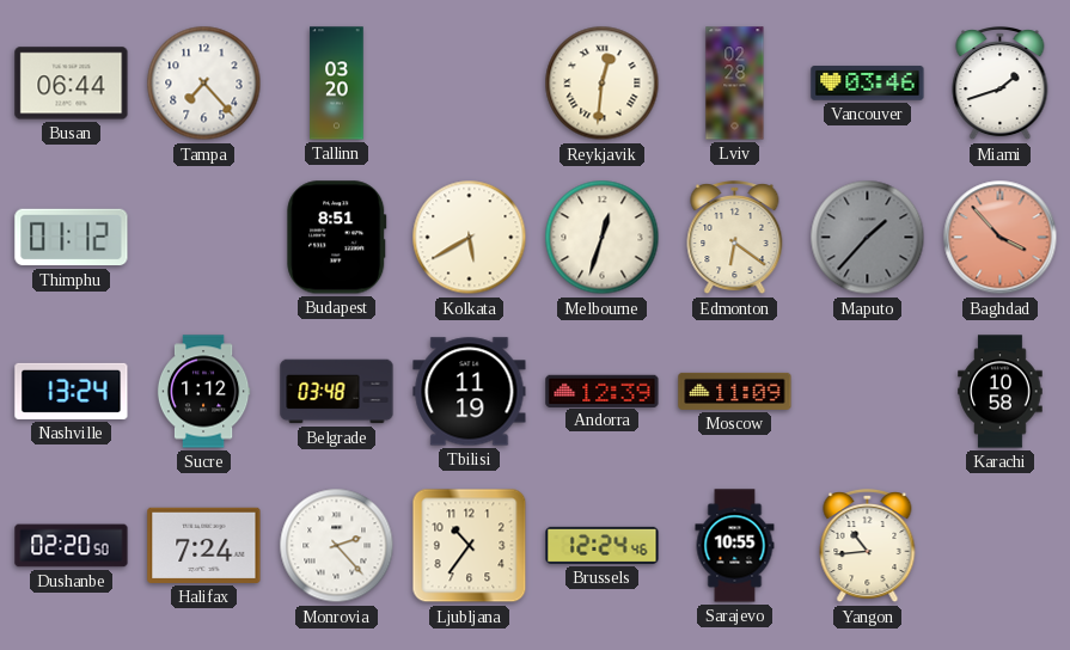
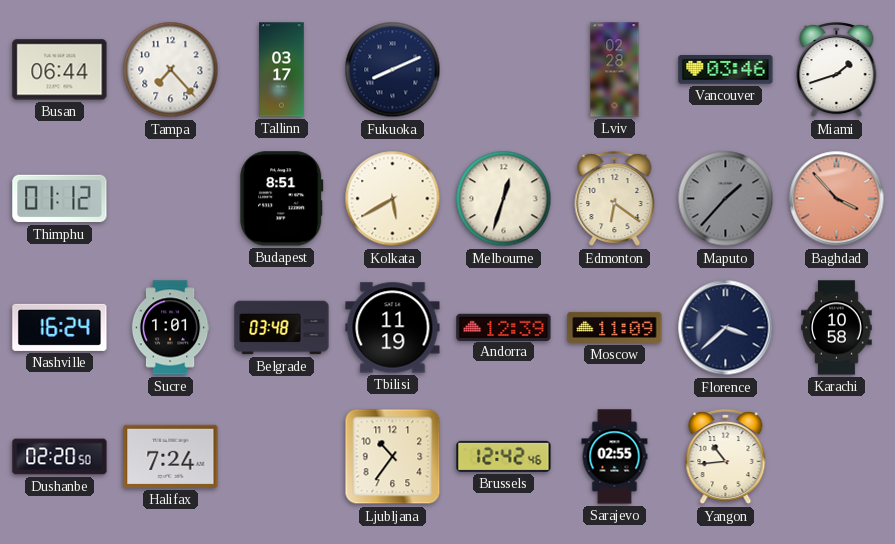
Tallinn: 03:20 -> 03:17
Fukuoka: none -> 8:11
Reykjavik: 12:31 -> none
Nashville: 13:24 -> 16:24
Sucre: 1:12 -> 1:01
Florence: none -> 3:38
Monrovia: 2:23 -> none
Brussels: 12:24 -> 12:42
Sarajevo: 10:55 -> 02:55
